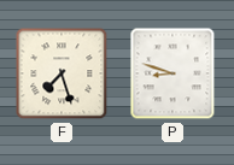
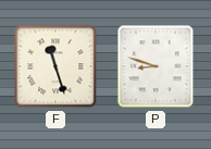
F: 7:27 -> 11:27
